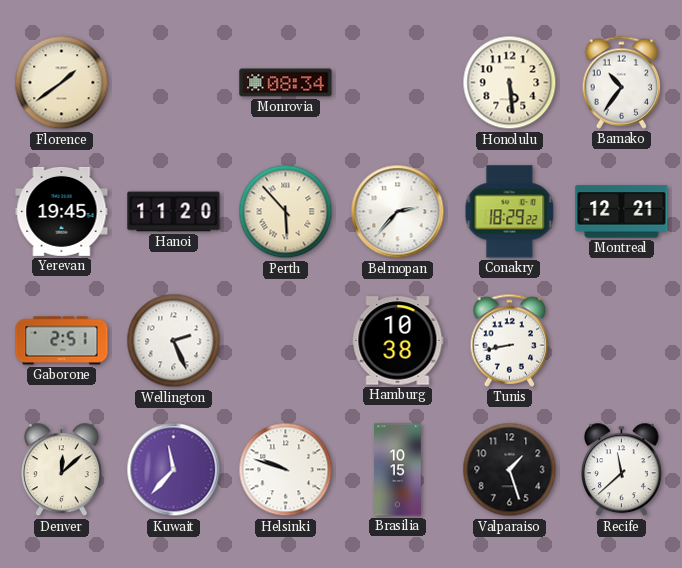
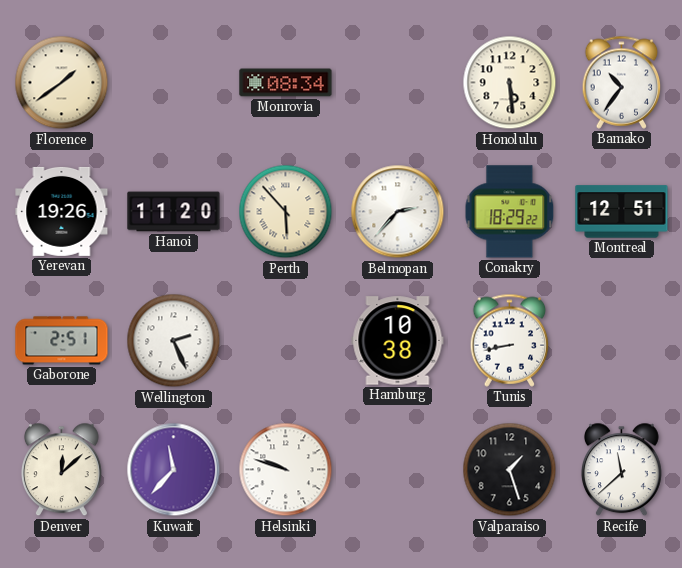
Yerevan: 19:45 -> 19:26
Montreal: 12:21 -> 12:51
Brasilia: 10:15 -> none
